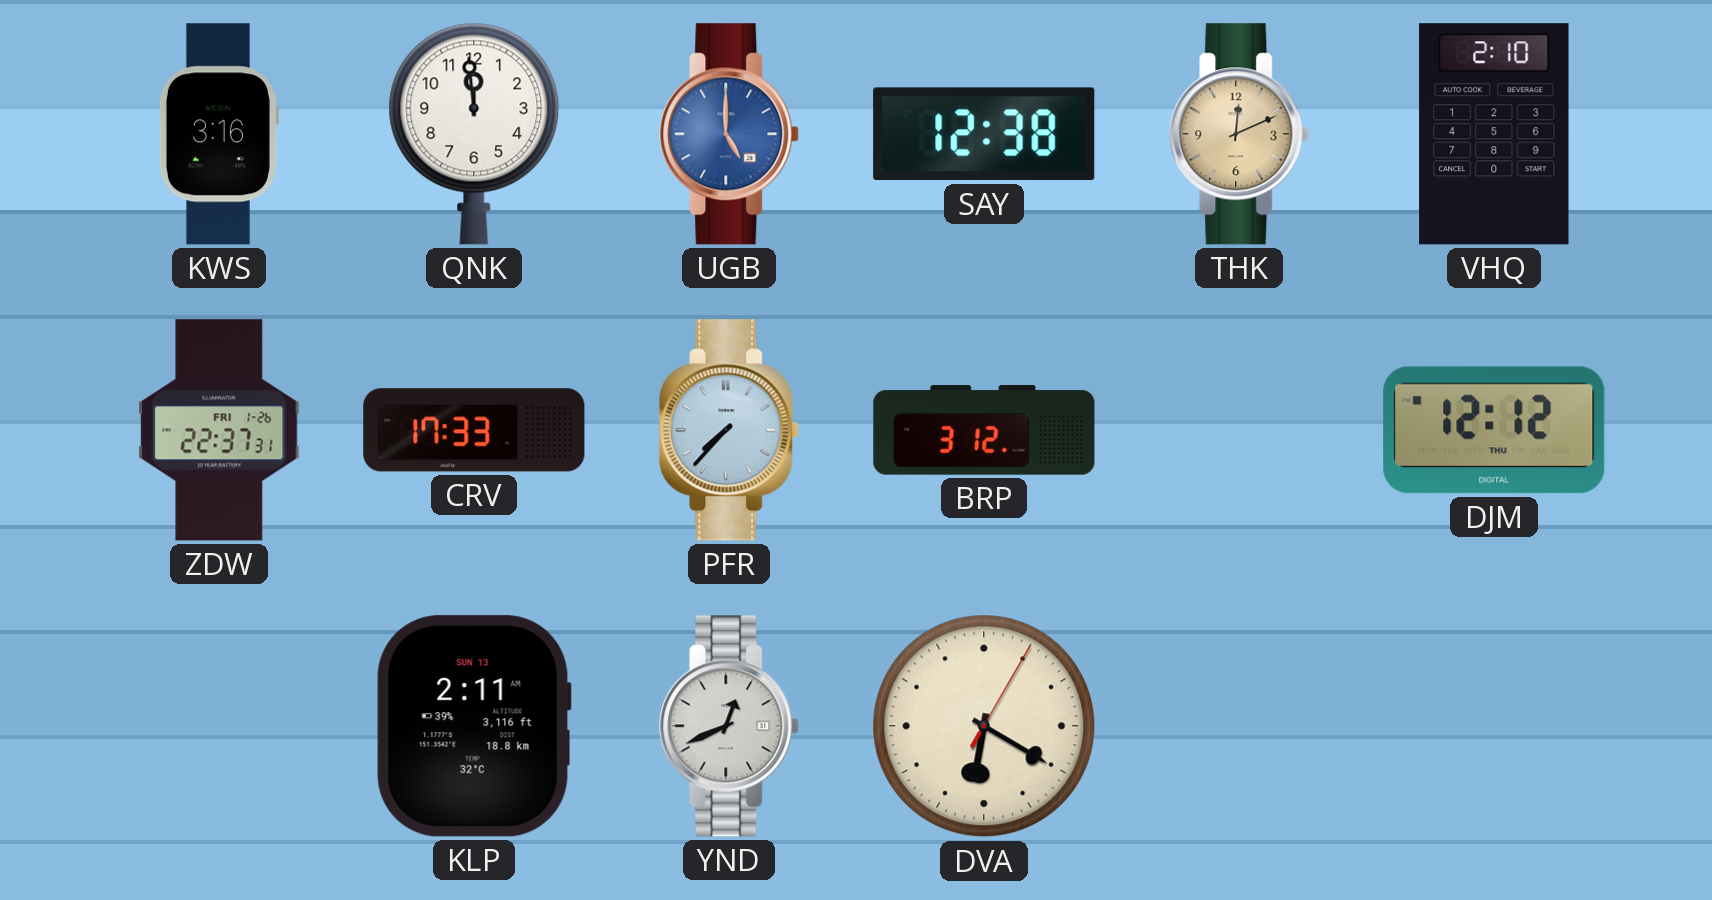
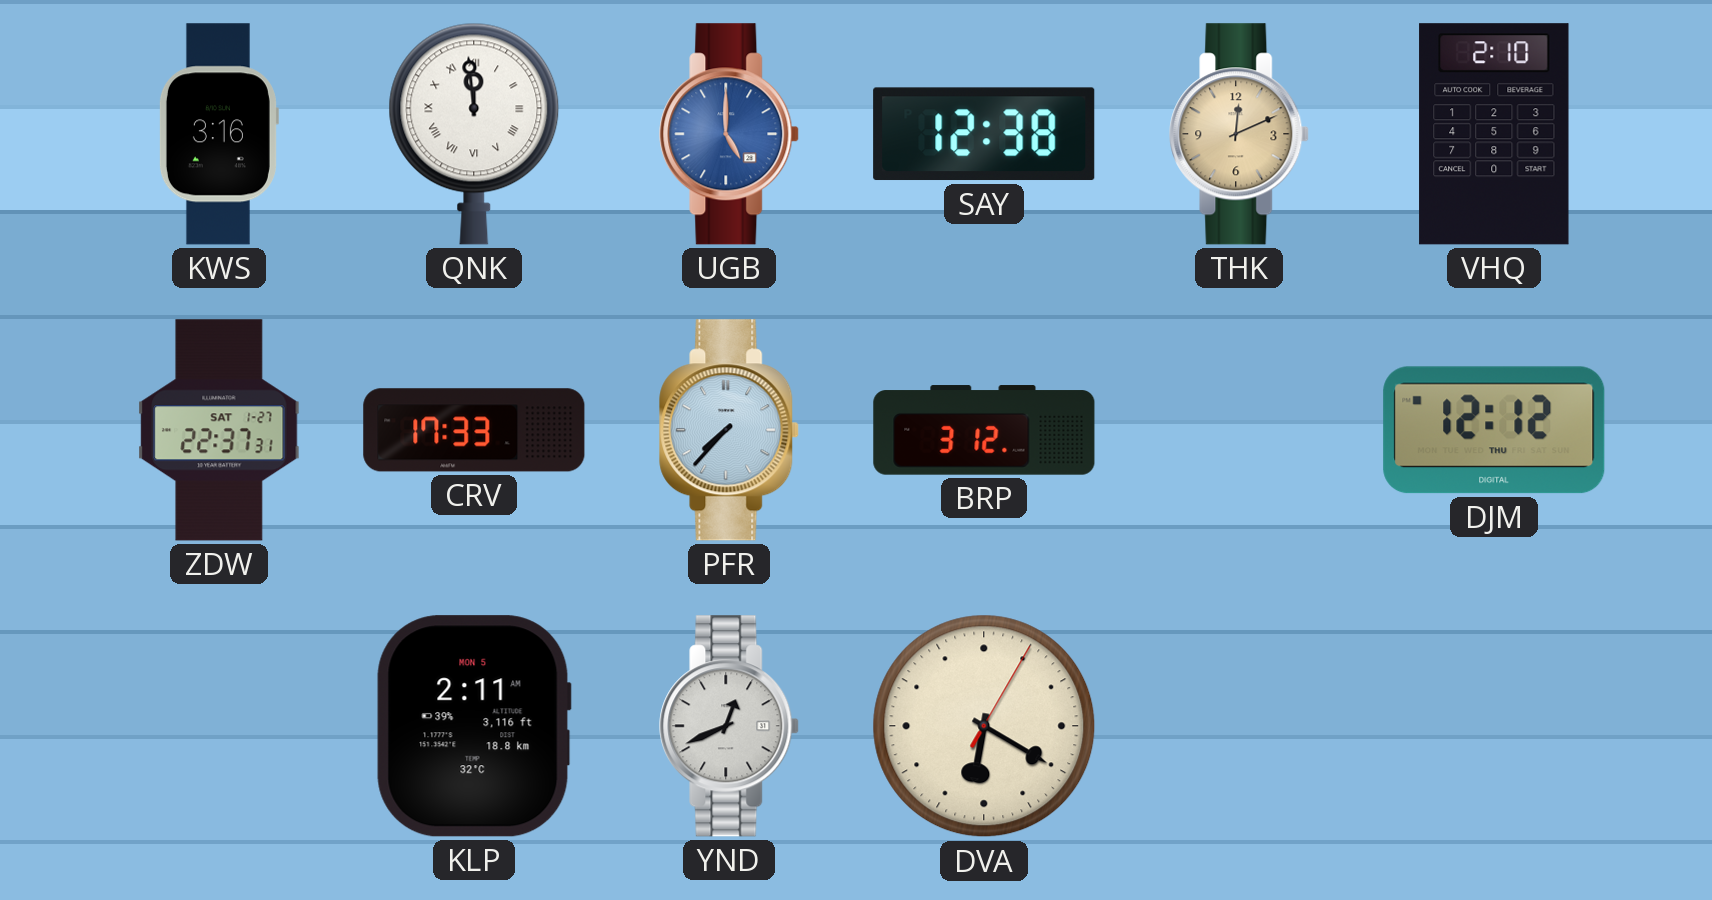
QNK numerals: Arabic -> Roman
ZDW date: FRI 1-26 -> SAT 1-27
KLP date: SUN 13 -> MON 5
